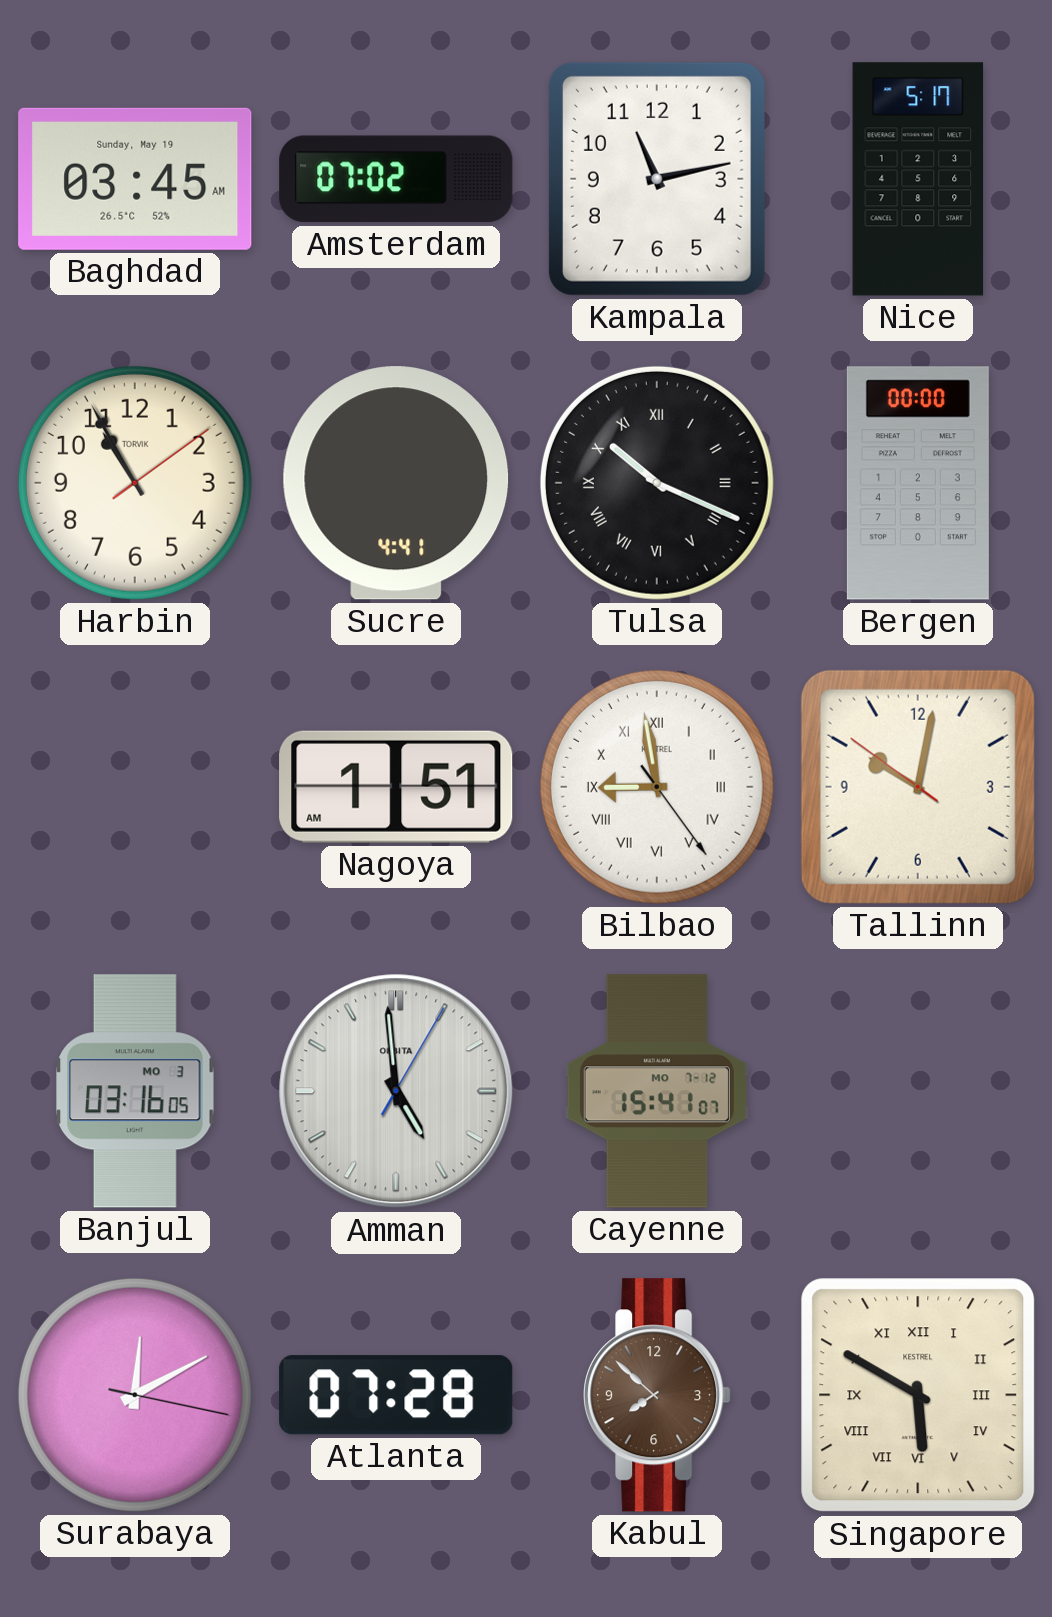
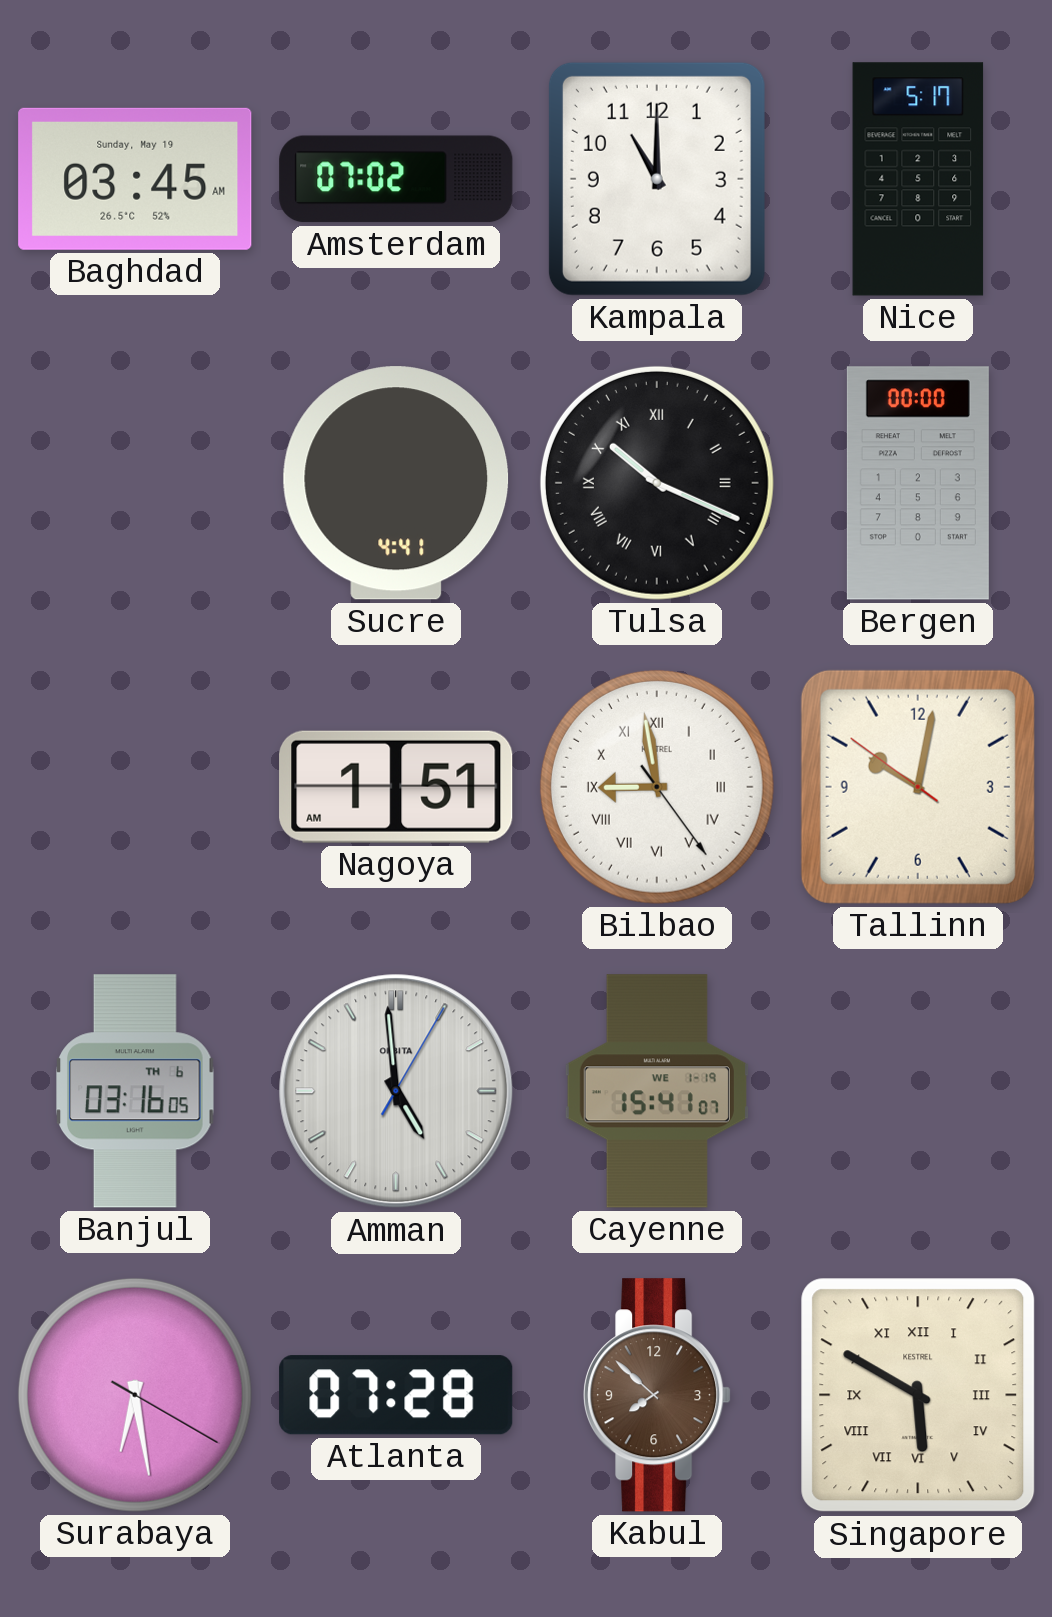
Kampala: 11:13 -> 11:00
Harbin: 10:55 -> none
Banjul date: MO 3 -> TH 6
Cayenne date: MO 7-12 -> WE 1-19
Surabaya: 12:10 -> 6:28
